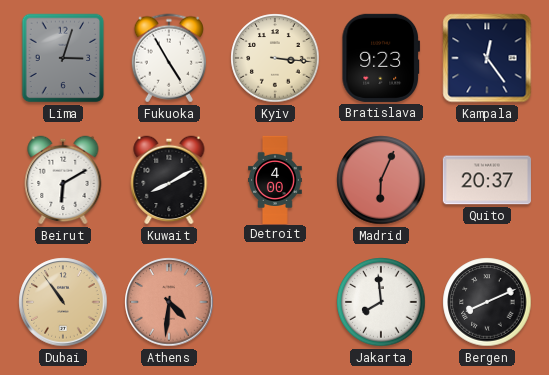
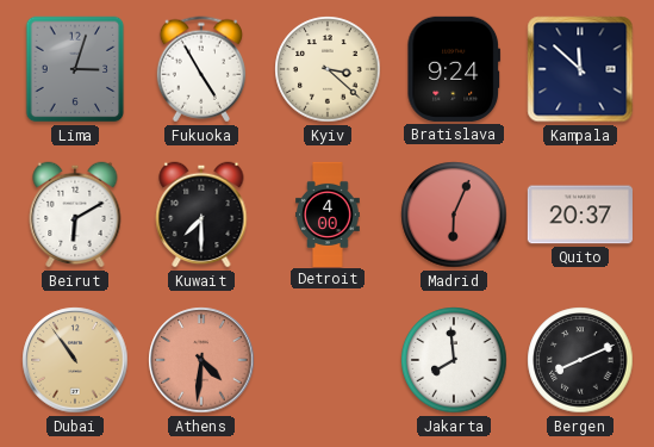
Kyiv: 3:16 -> 3:22
Bratislava: 9:23 -> 9:24
Kampala: 12:24 -> 11:52
Kuwait: 8:10 -> 7:30
